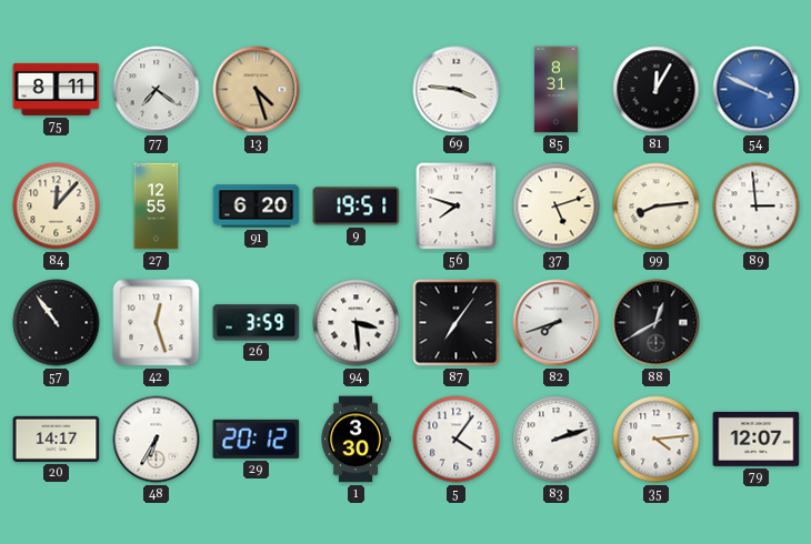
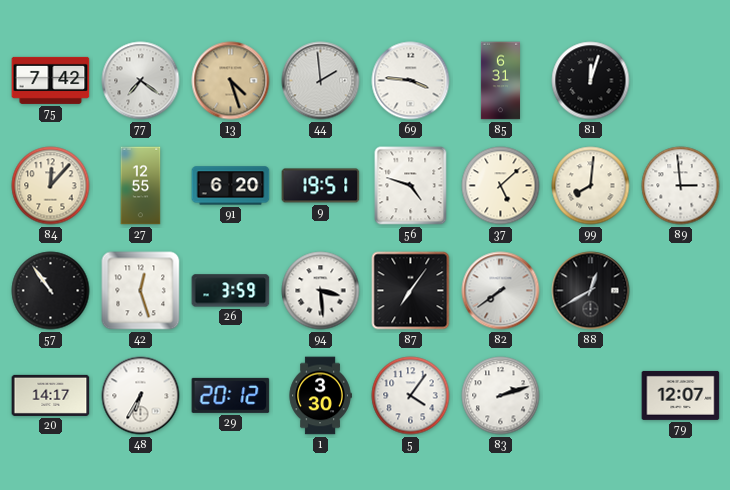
75: 8:11 -> 7:42
44: none -> 1:59
85: 8:31 -> 6:31
81: 12:05 -> 12:03
54: 3:49 -> none
56: 7:48 -> 4:48
37: 5:12 -> 5:08
99: 8:14 -> 8:01
82: 7:42 -> 7:39
35: 4:14 -> none
